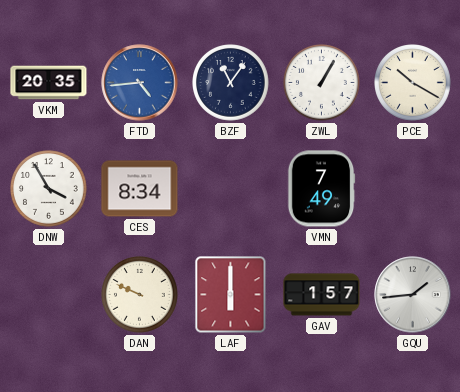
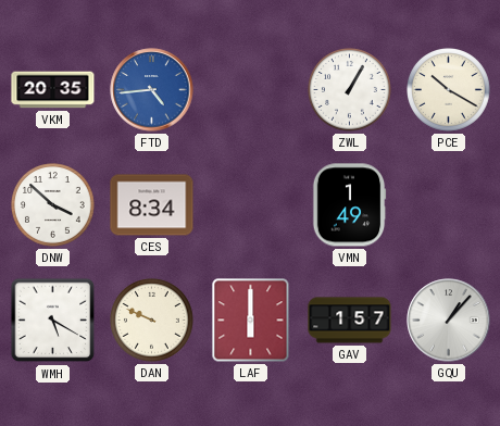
BZF: 11:06 -> none
DNW: 3:55 -> 3:52
VMN: 7:49 -> 1:49
WMH: none -> 5:20
GQU: 1:44 -> 1:07
